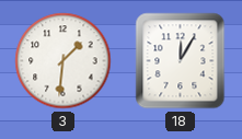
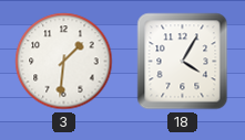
18: 12:05 -> 4:05
